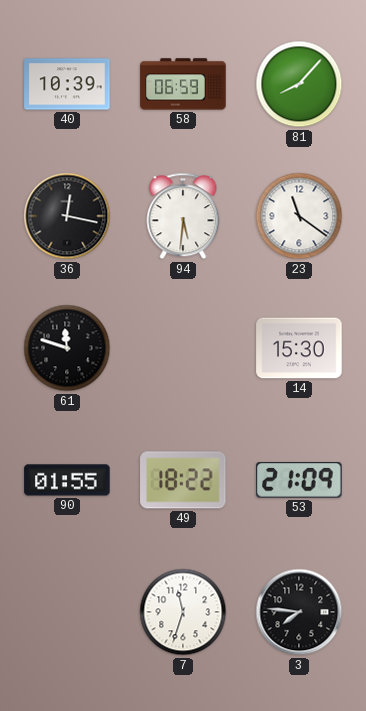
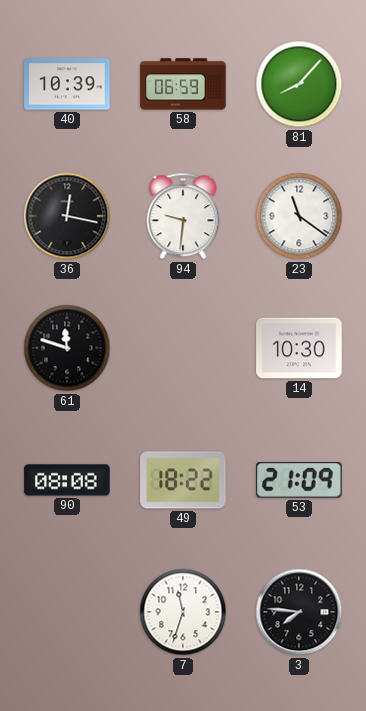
94: 5:31 -> 9:31
14: 15:30 -> 10:30
90: 01:55 -> 08:08
